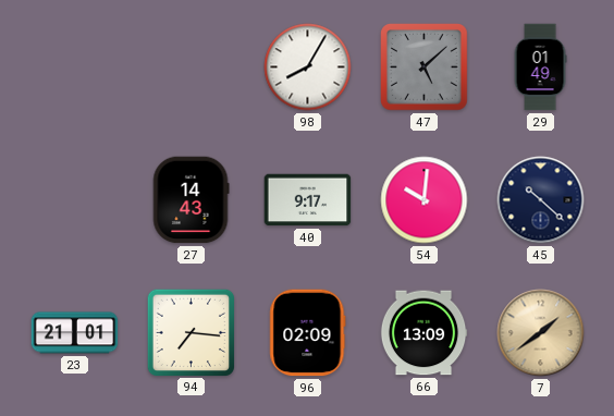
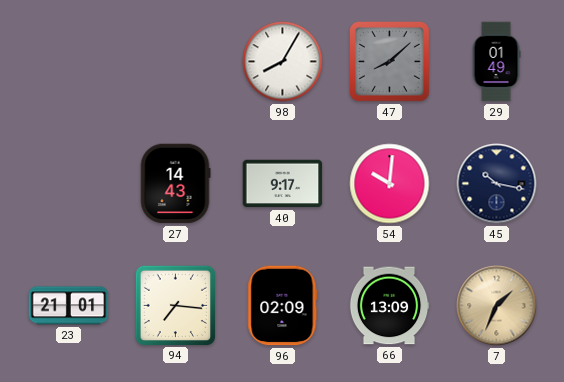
47: 5:08 -> 8:08
45: 10:22 -> 10:17
7: 1:39 -> 1:34
